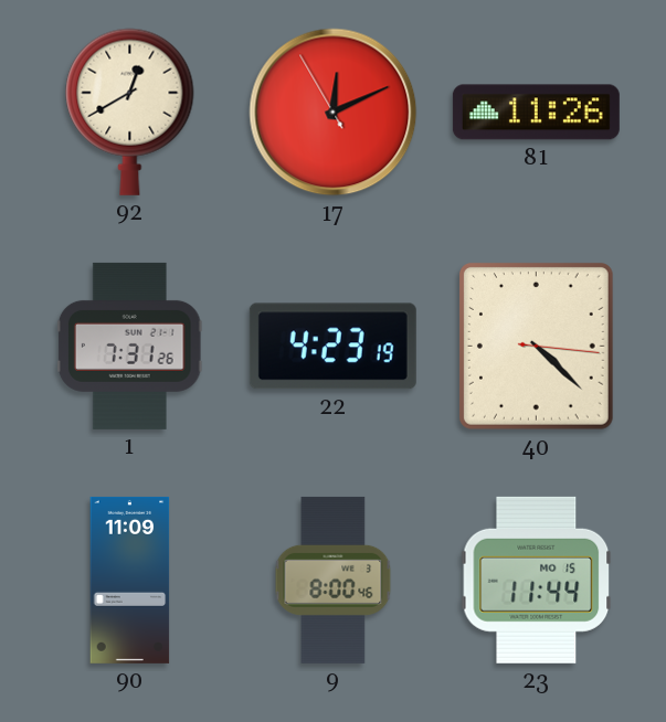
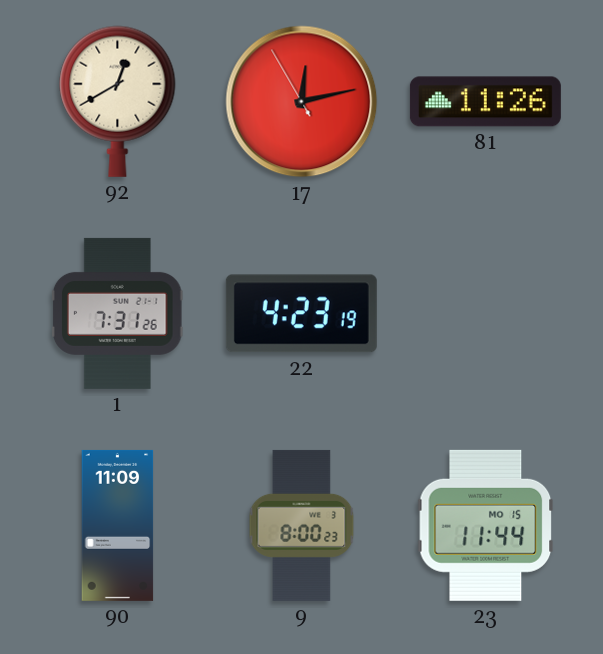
17: 12:10 -> 12:12
40: 4:22 -> none
9: 8:00:46 -> 8:00:23
